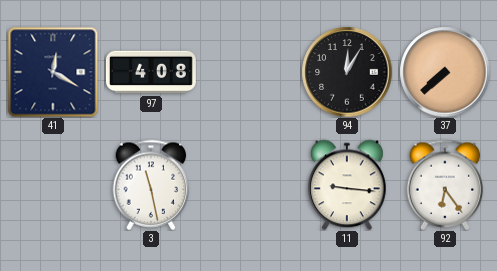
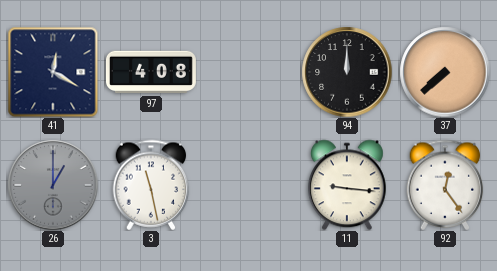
94: 12:05 -> 12:00
26: none -> 1:00
92: 6:24 -> 12:24
